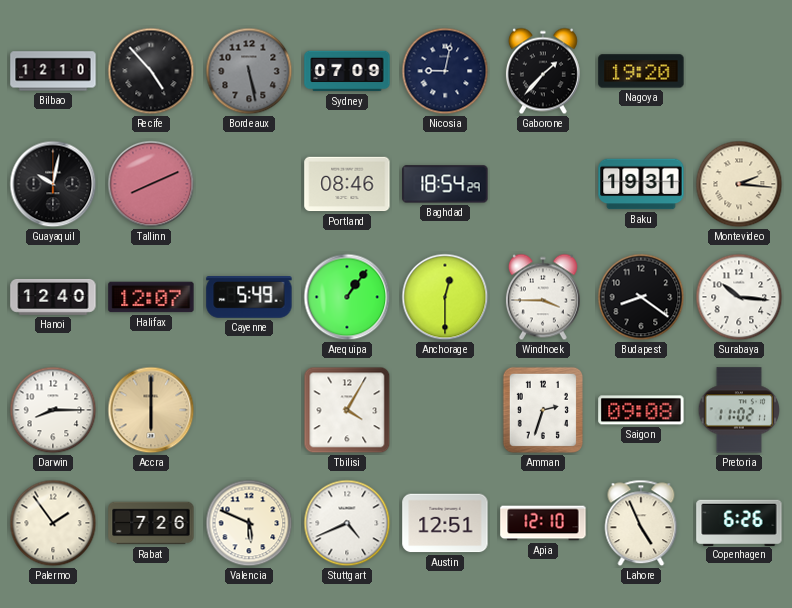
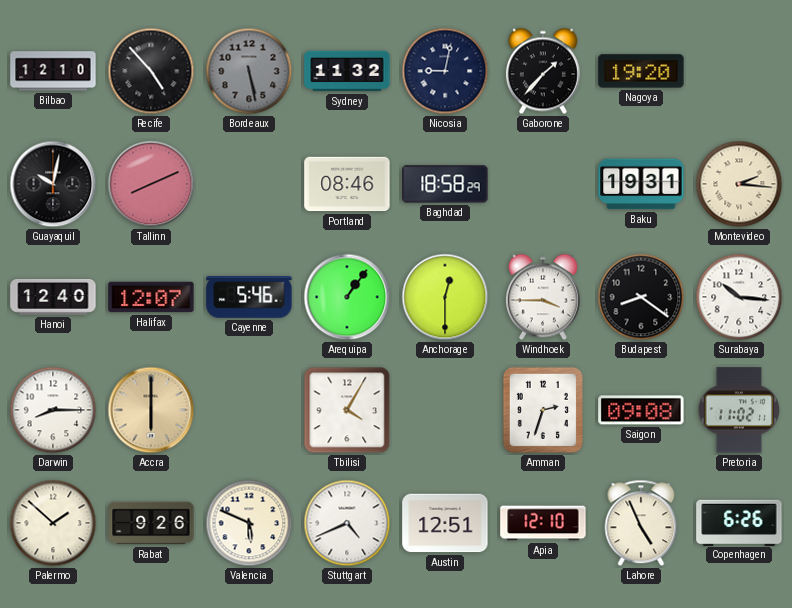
Sydney: 07:09 -> 11:32
Baghdad: 18:54 -> 18:58
Cayenne: 5:49 -> 5:46
Palermo: 1:54 -> 1:52
Rabat: 7:26 -> 9:26
